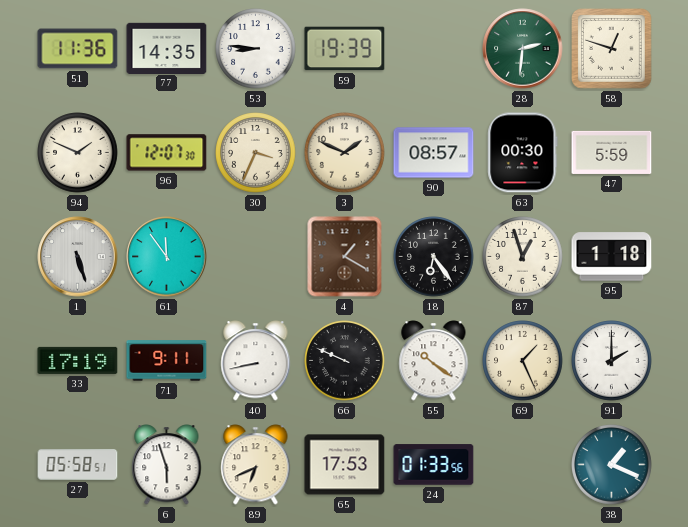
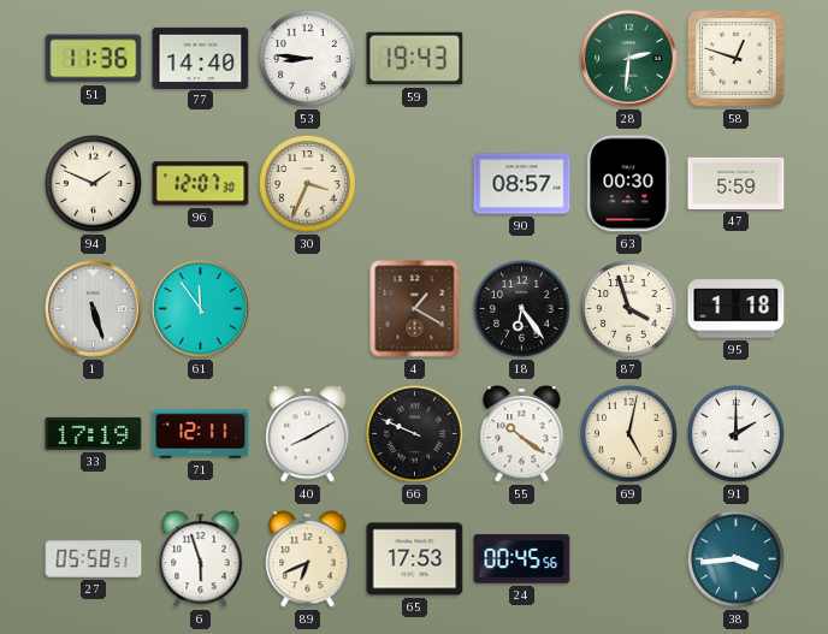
77: 14:35 -> 14:40
59: 19:39 -> 19:43
3: 1:49 -> none
87: 12:57 -> 3:57
71: 9:11 -> 12:11
40: 8:43 -> 8:10
69: 1:26 -> 5:02
24: 01:33 -> 00:45
38: 1:19 -> 3:44
